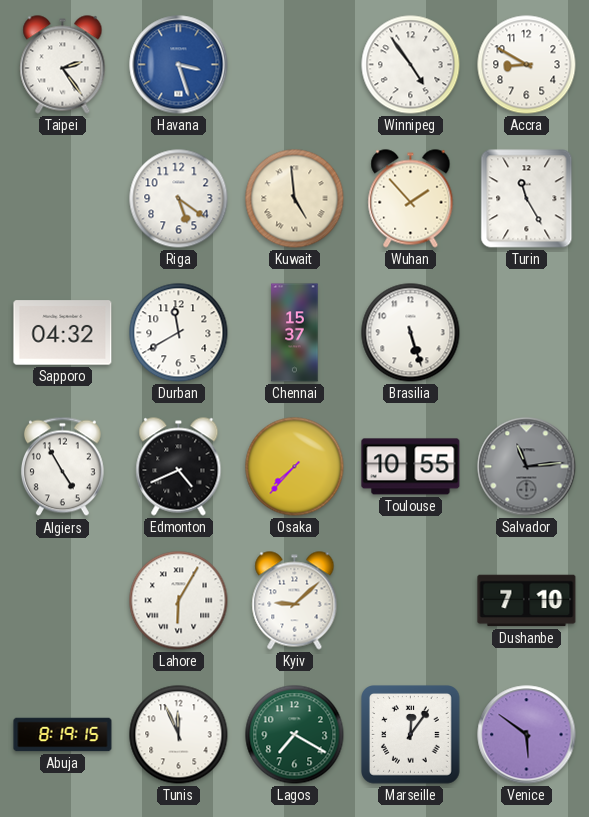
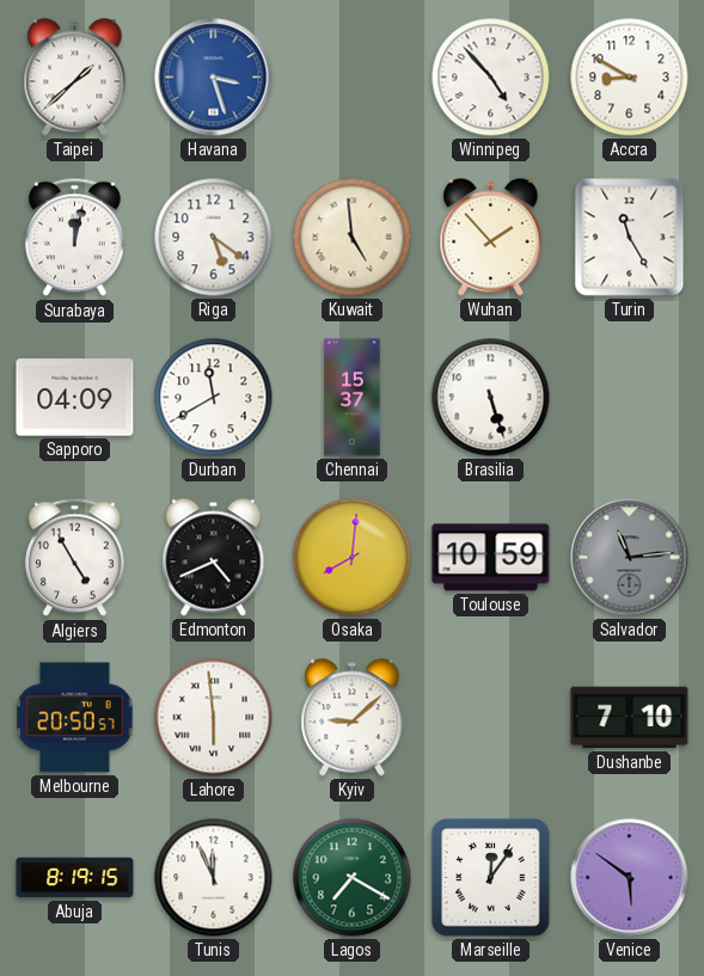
Taipei: 2:24 -> 1:38
Winnipeg: 4:54 -> 4:53
Surabaya: none -> 12:02
Sapporo: 04:32 -> 04:09
Osaka: 7:37 -> 8:01
Toulouse: 10:55 -> 10:59
Melbourne: none -> 20:50
Lahore: 6:05 -> 5:59
